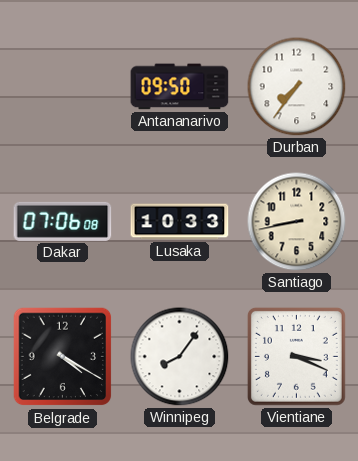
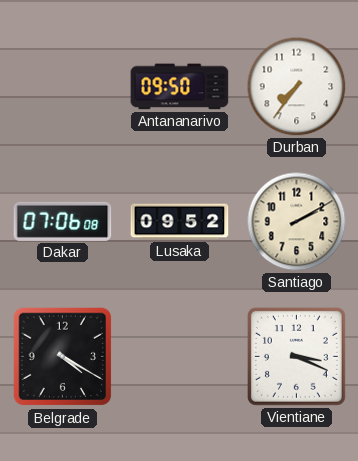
Lusaka: 10:33 -> 09:52
Santiago: 8:43 -> 2:10
Winnipeg: 8:06 -> none
